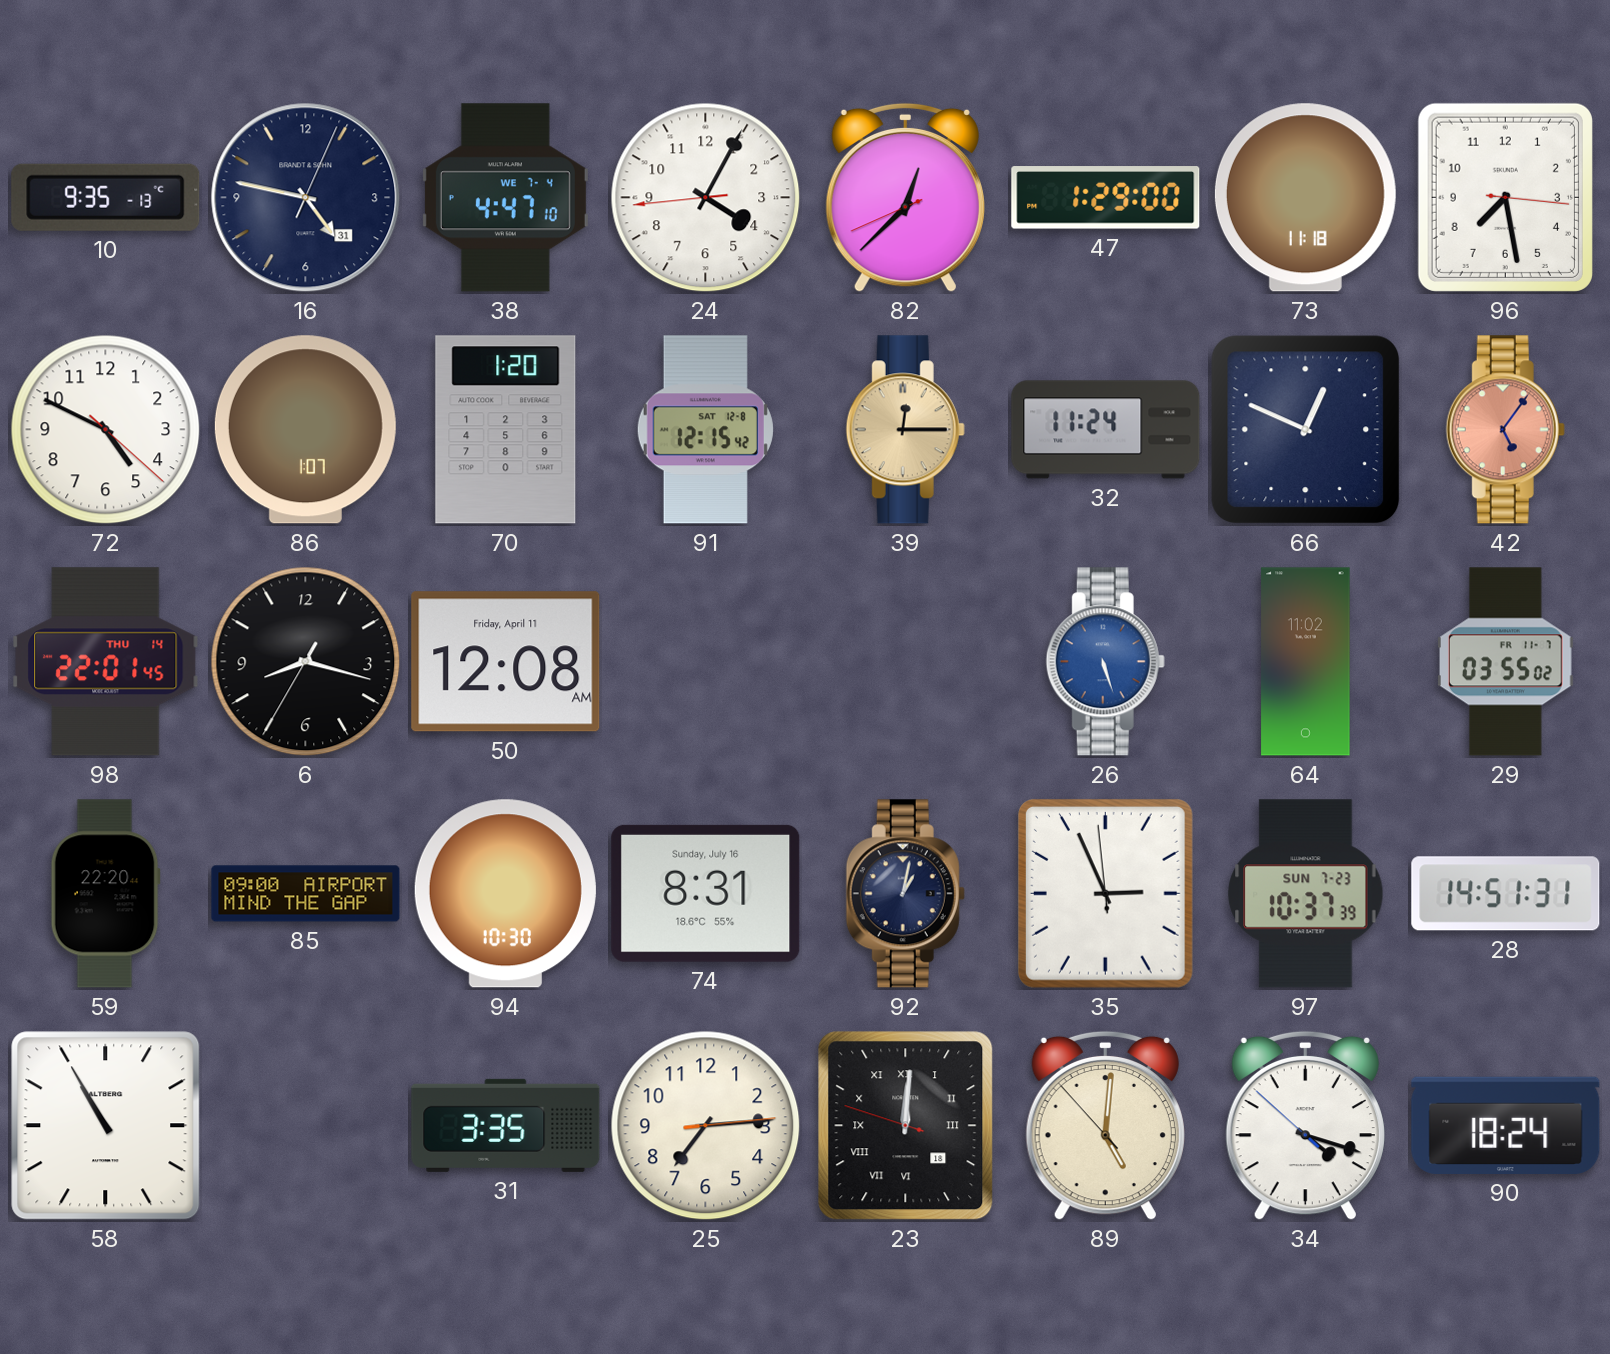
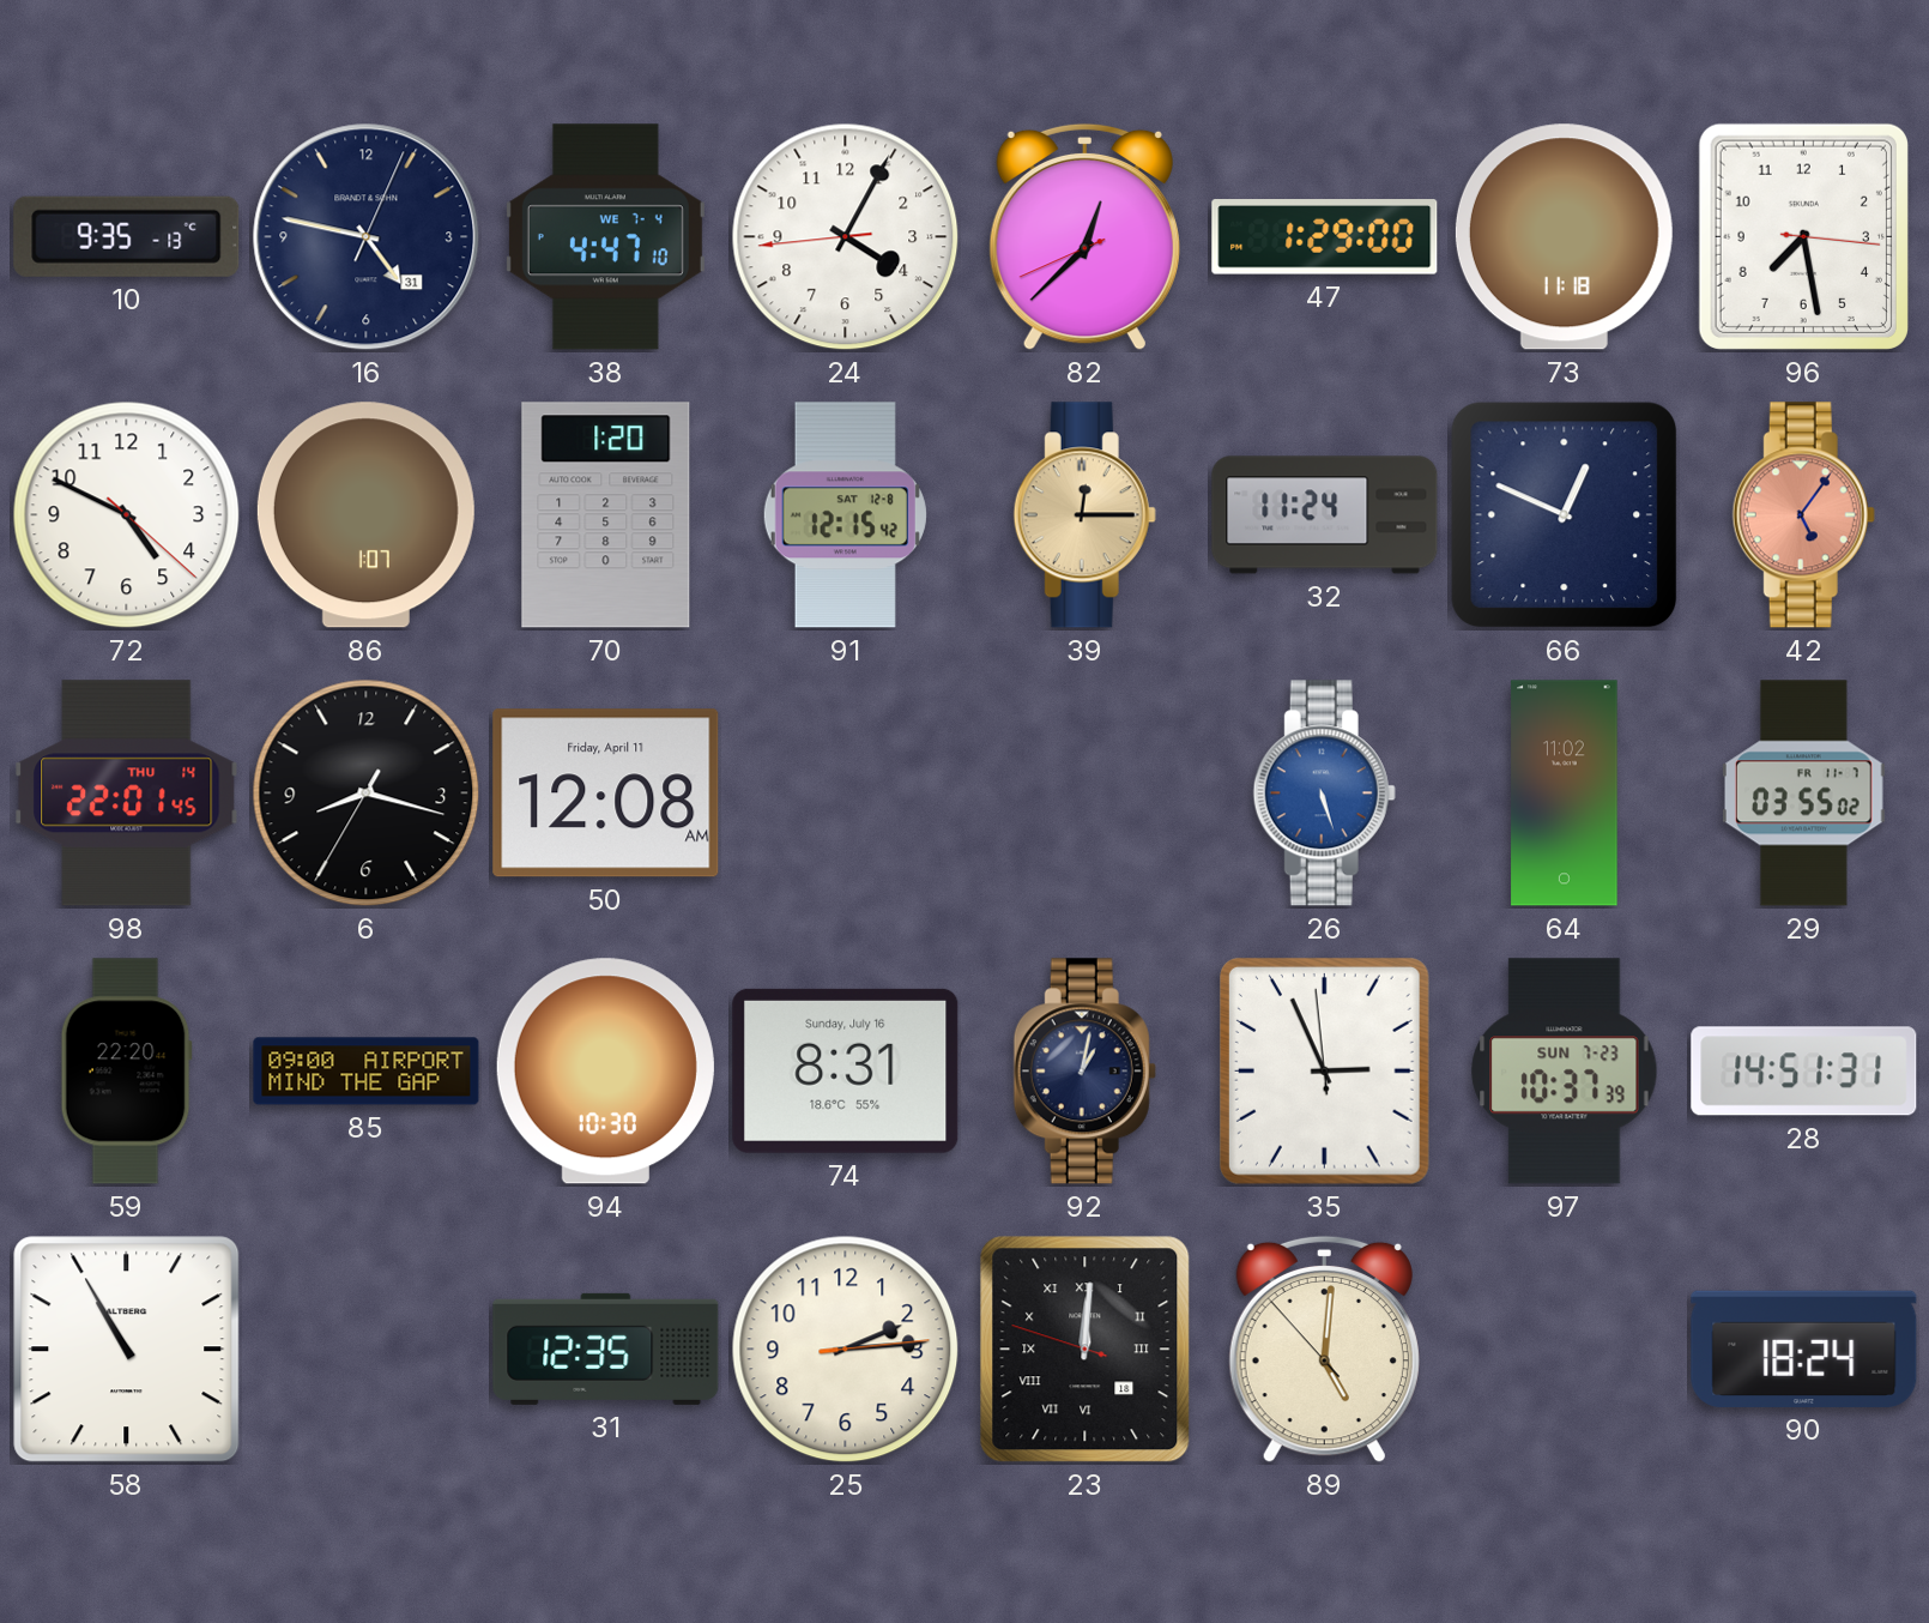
31: 3:35 -> 12:35
25: 7:14 -> 2:14
34: 4:17 -> none
